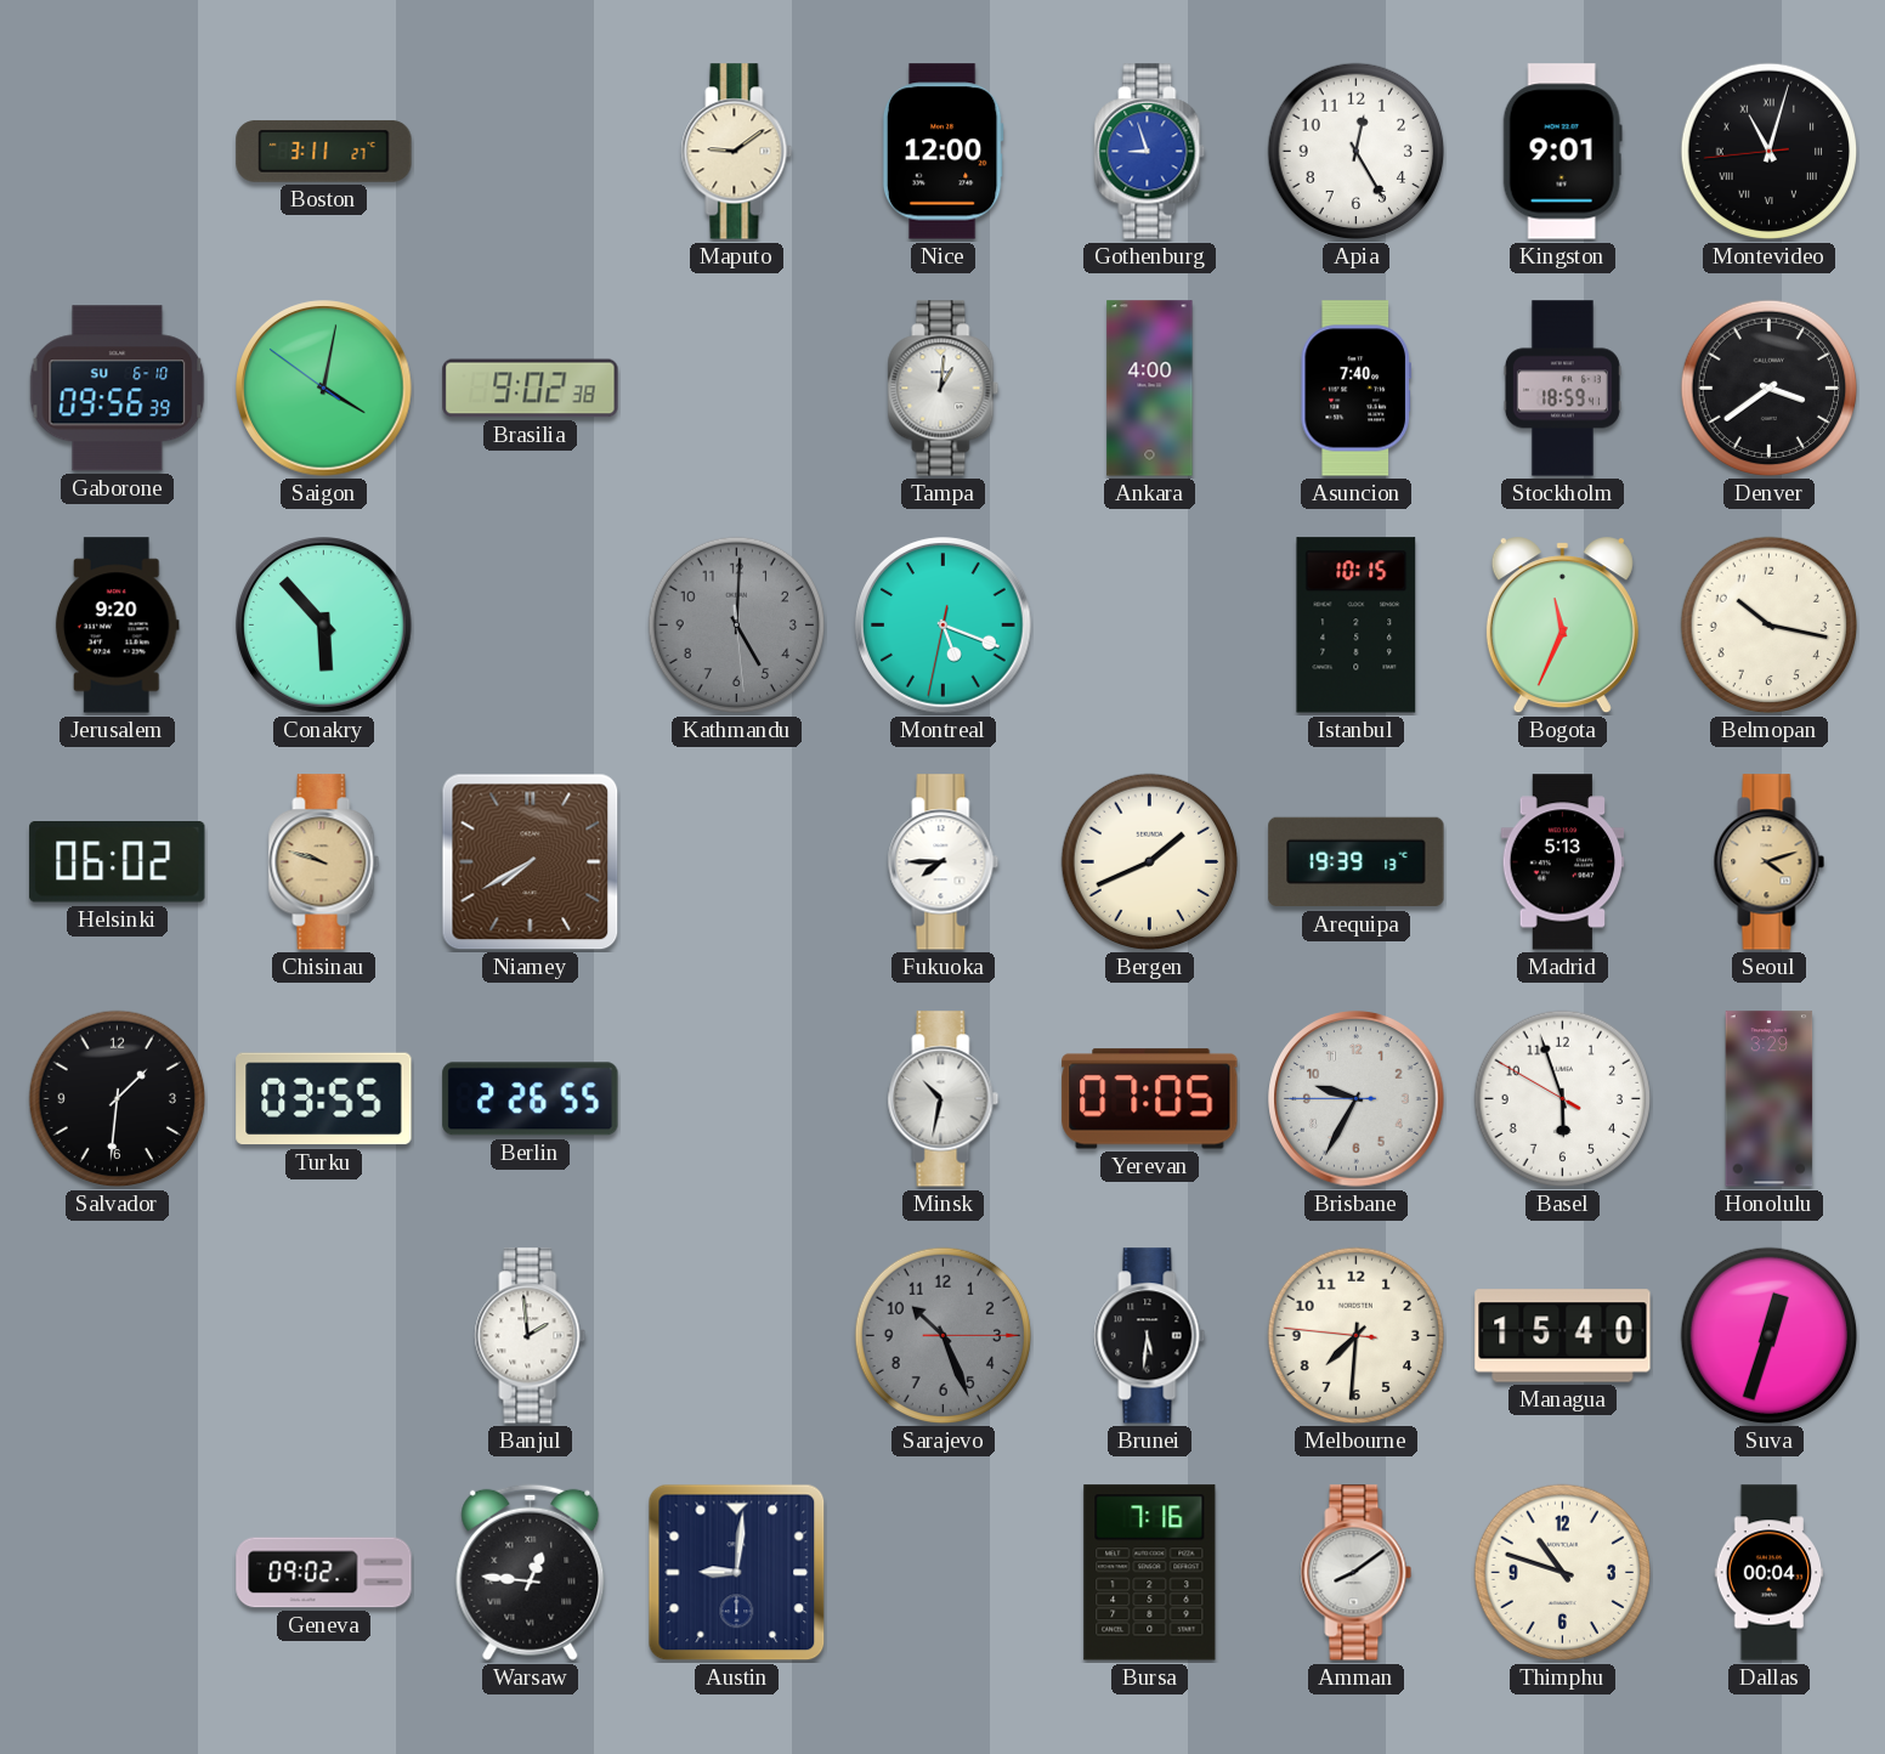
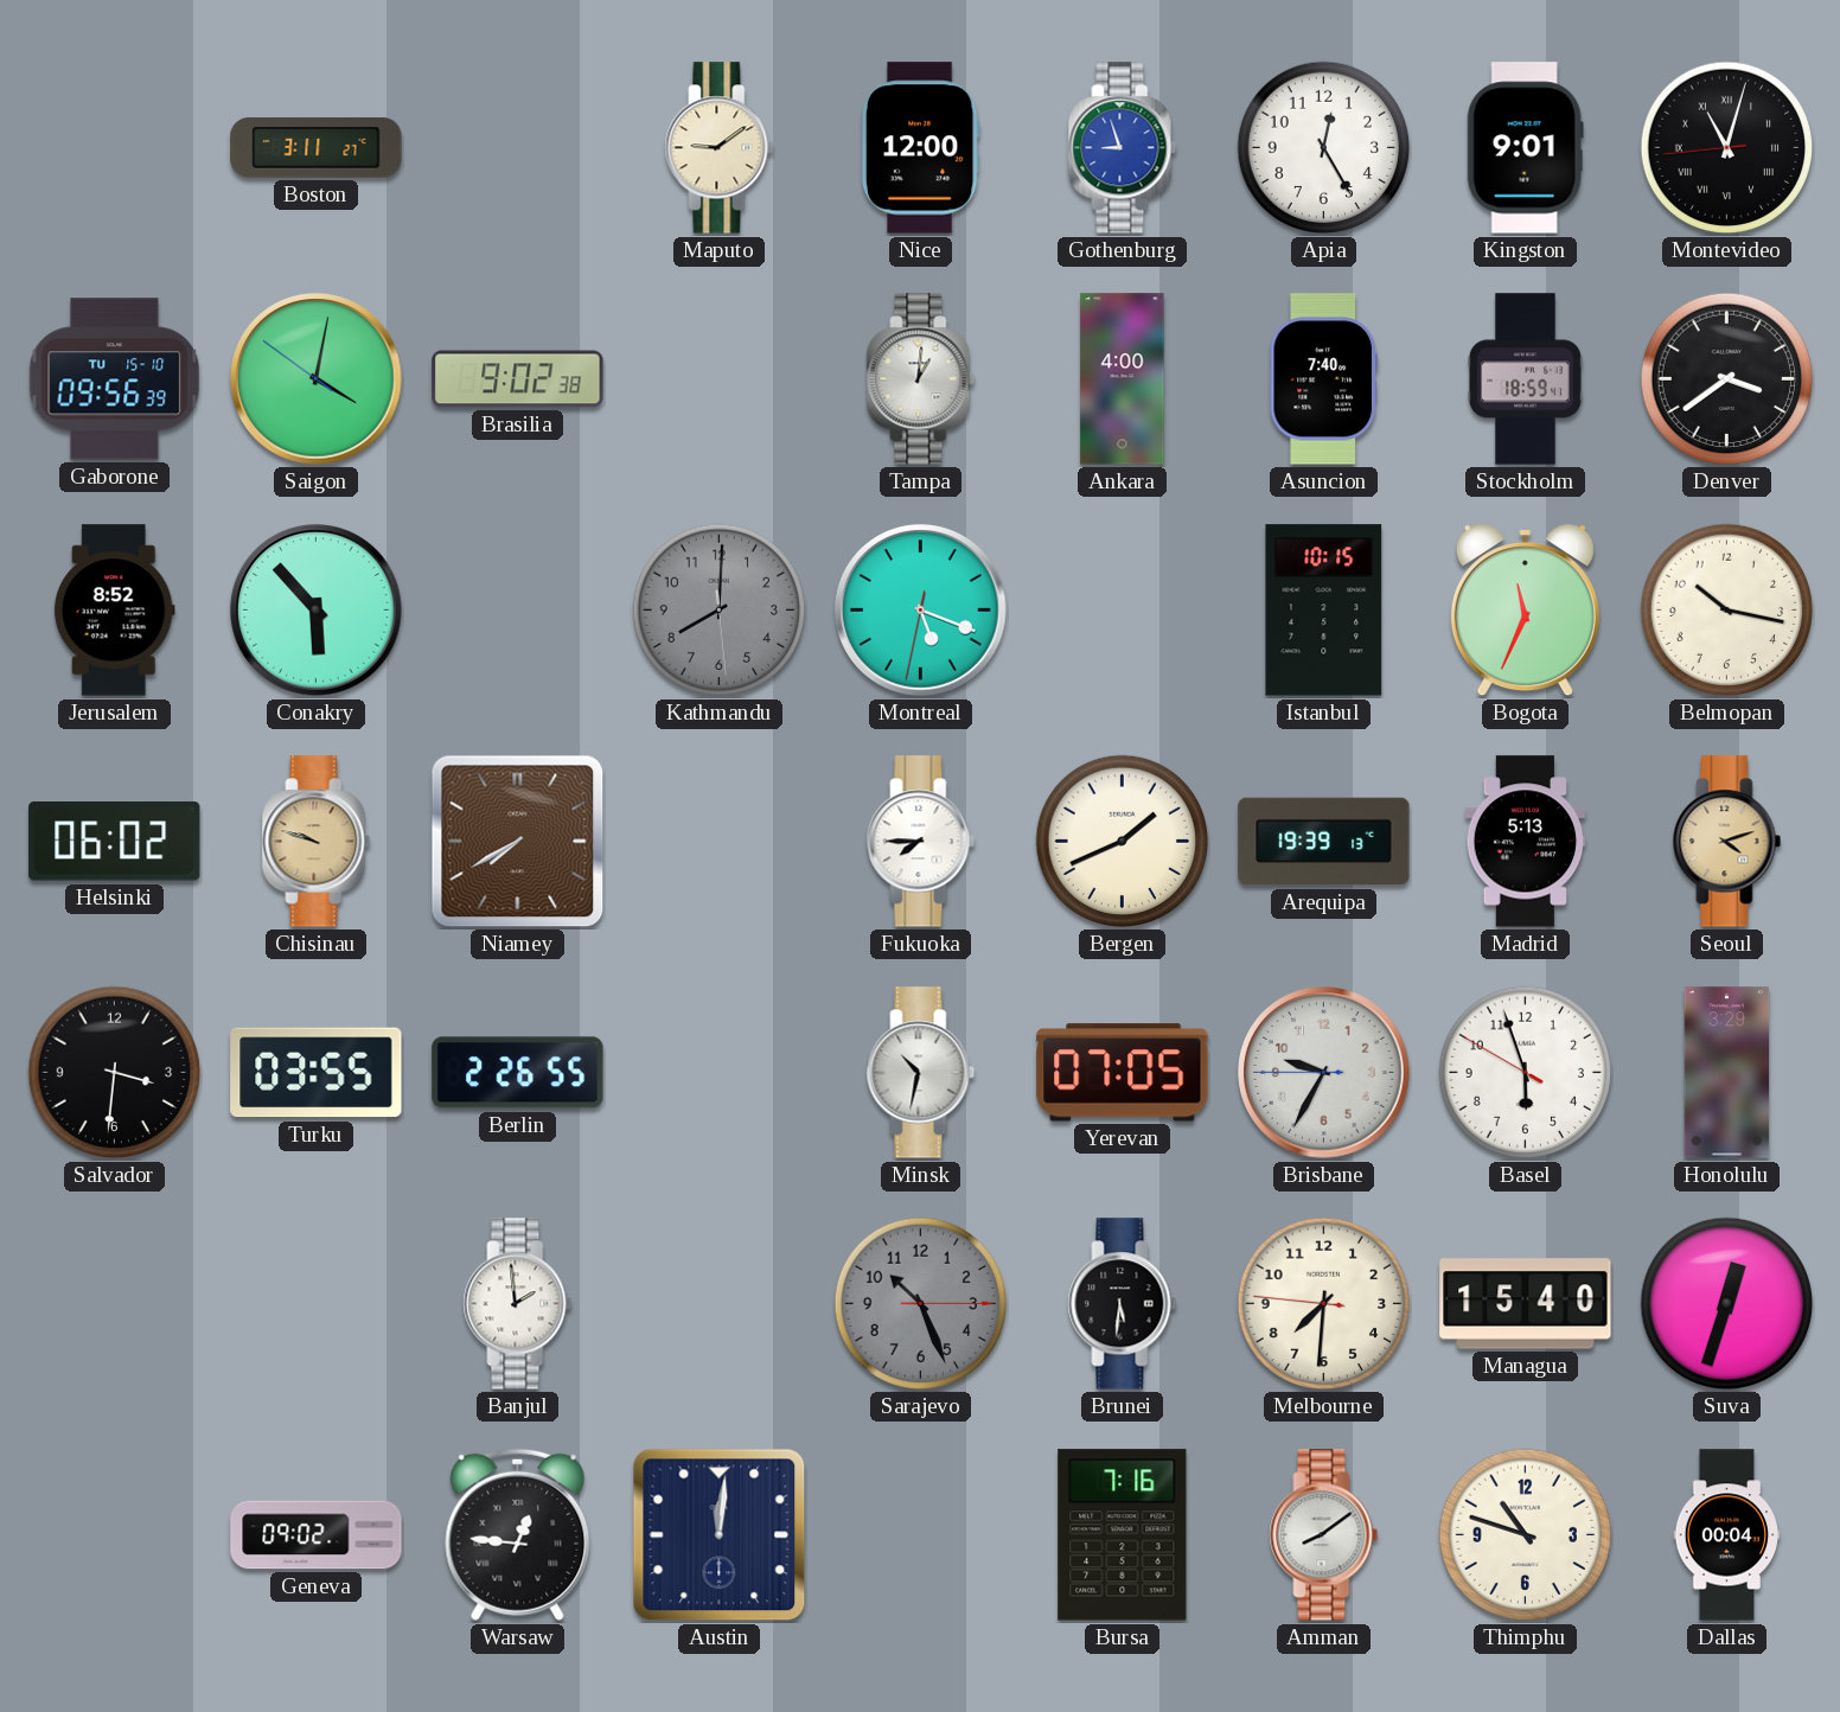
Gaborone date: SU 6-10 -> TU 15-10
Jerusalem: 9:20 -> 8:52
Kathmandu: 5:00 -> 8:00
Salvador: 1:31 -> 3:31
Austin: 9:01 -> 12:01
